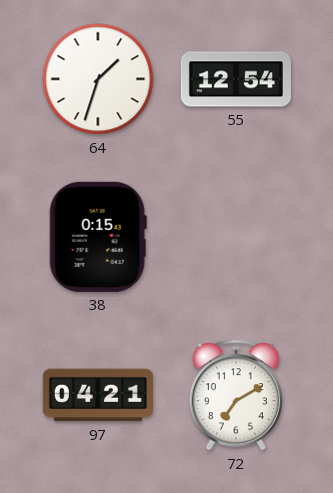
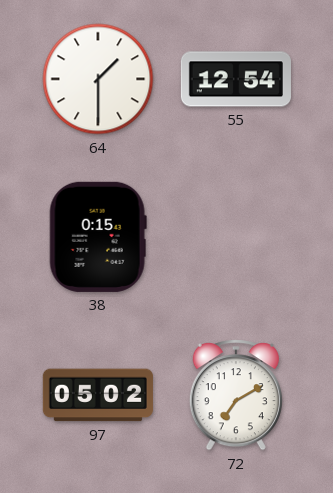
64: 1:33 -> 1:30
97: 04:21 -> 05:02
